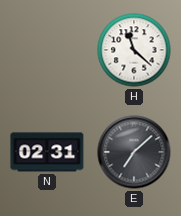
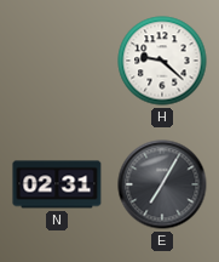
H: 11:22 -> 9:22
E: 7:08 -> 7:05
